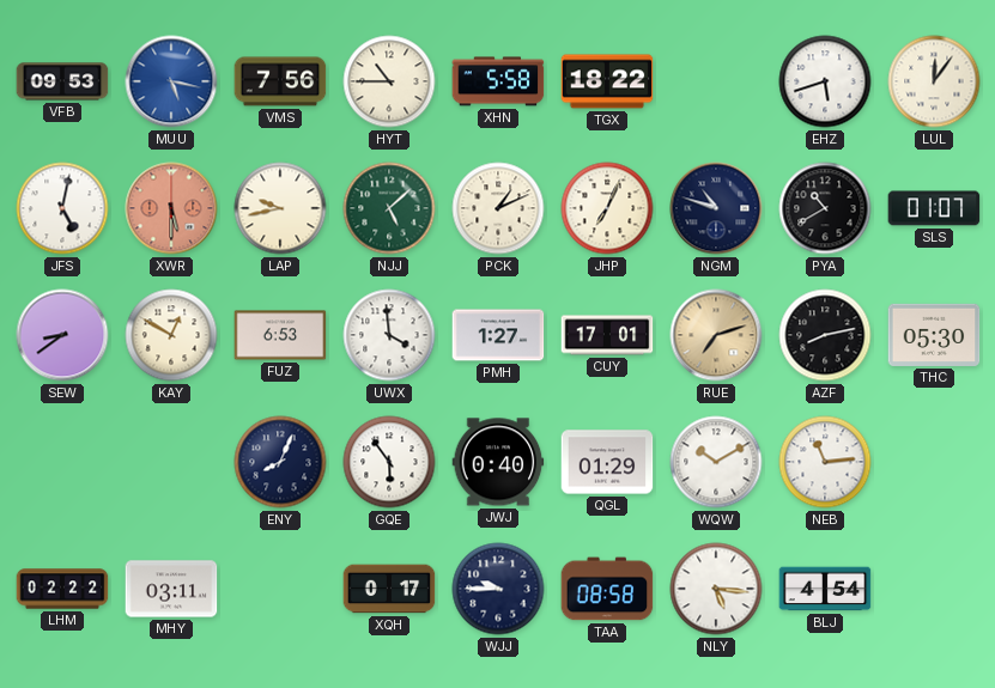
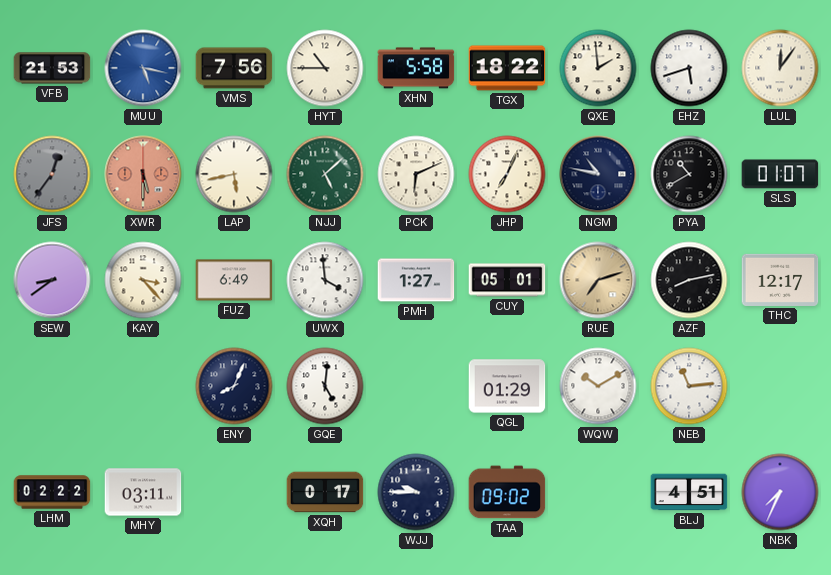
VFB: 09:53 -> 21:53
QXE: none -> 1:59
JFS: 5:02 -> 12:36
JFS dial: white -> grey
LAP: 9:43 -> 5:43
PCK: 1:11 -> 6:11
NGM: 10:48 -> 10:47
KAY: 12:50 -> 3:23
FUZ: 6:53 -> 6:49
CUY: 17:01 -> 05:01
THC: 05:30 -> 12:17
GQE: 5:54 -> 5:01
JWJ: 0:40 -> none
TAA: 08:58 -> 09:02
NLY: 5:16 -> none
BLJ: 4:54 -> 4:51
NBK: none -> 7:34
